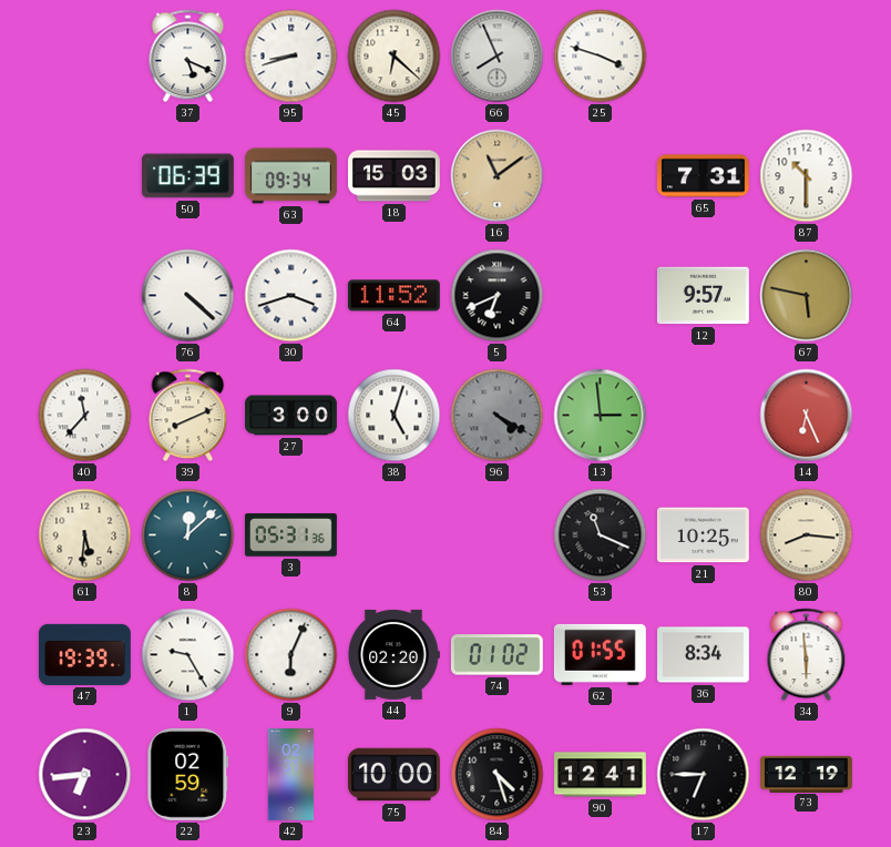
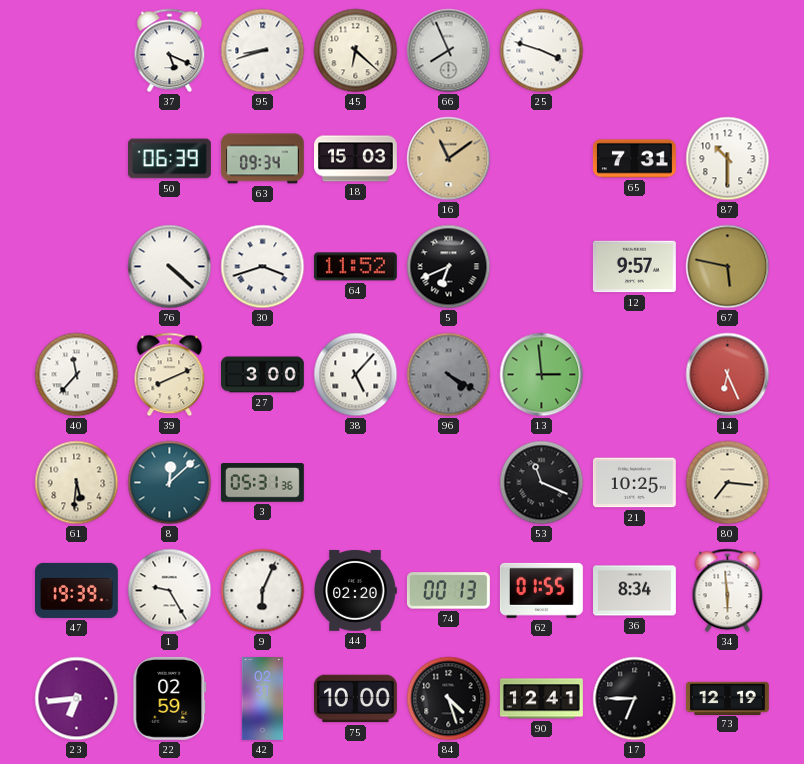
38: 5:03 -> 5:07
80: 8:16 -> 7:16
74: 01:02 -> 00:13
